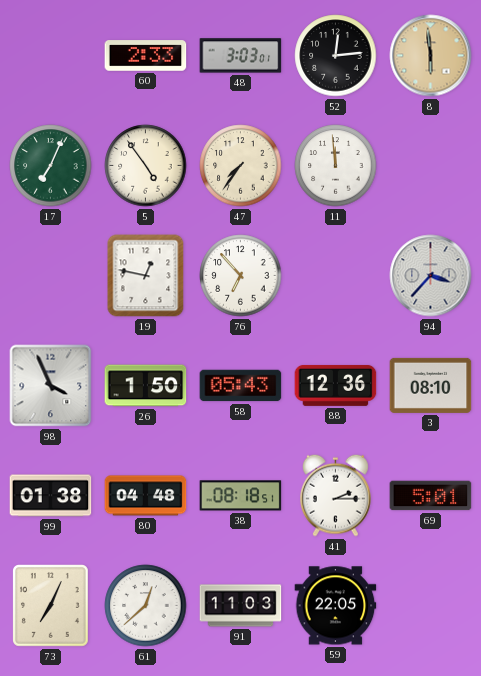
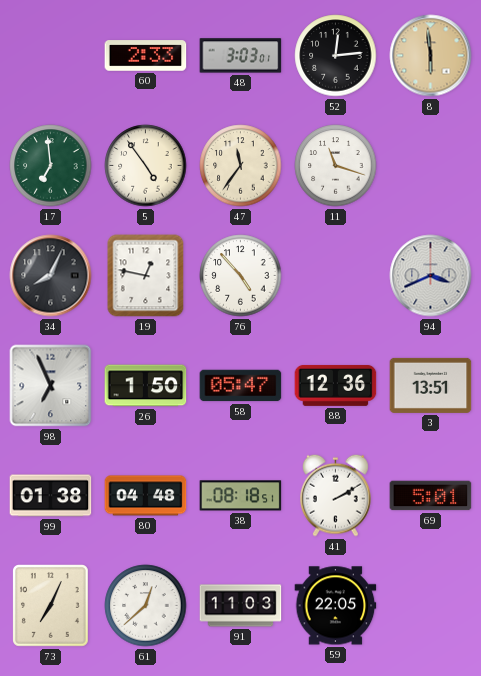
17: 7:04 -> 6:59
47: 7:36 -> 11:36
11: 11:59 -> 11:18
34: none -> 8:04
76: 6:53 -> 4:53
94: 3:37 -> 3:41
98: 3:56 -> 6:56
58: 05:43 -> 05:47
3: 08:10 -> 13:51
41: 2:15 -> 2:10
